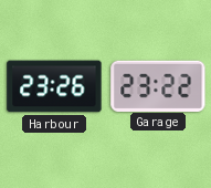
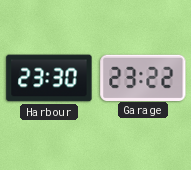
Harbour: 23:26 -> 23:30
